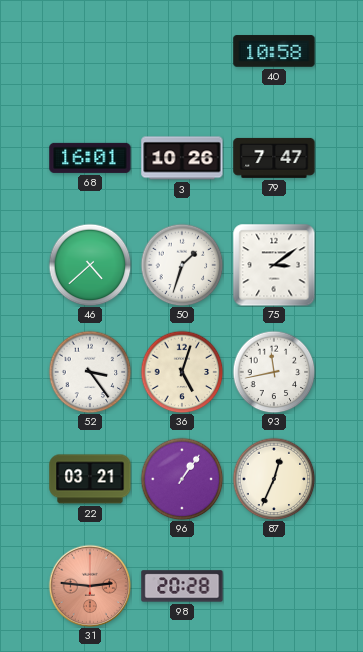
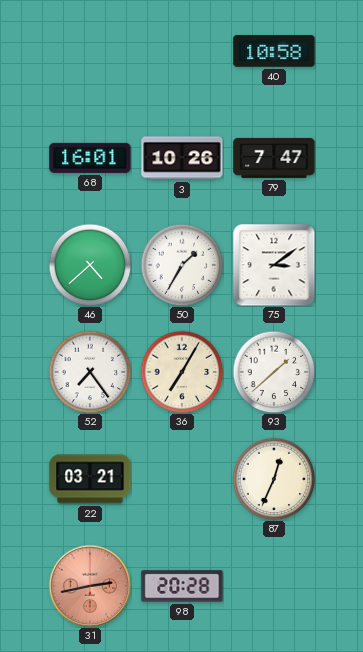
50: 1:33 -> 1:35
52: 3:24 -> 7:24
36: 5:03 -> 7:05
93: 11:43 -> 1:38
96: 1:06 -> none
31: 2:46 -> 2:43
